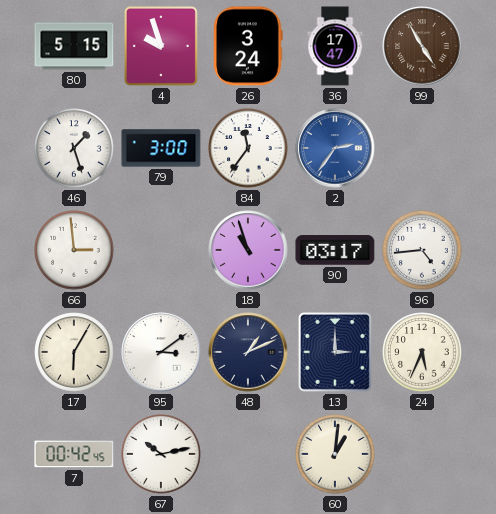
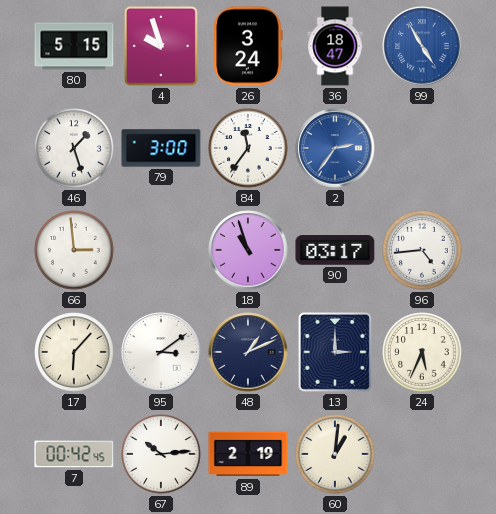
36: 17:47 -> 18:47
99 dial: brown -> blue
17: 6:05 -> 6:07
67: 10:13 -> 10:14
89: none -> 2:19
